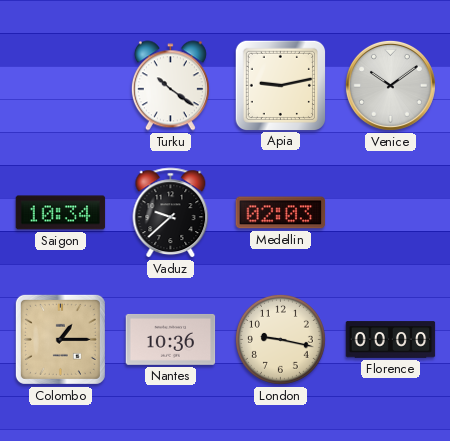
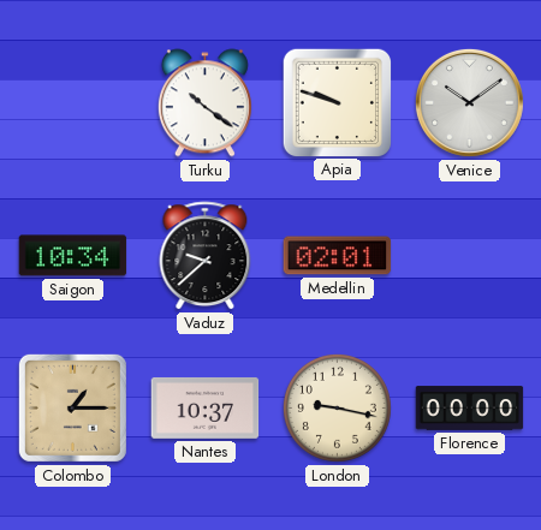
Apia: 9:13 -> 9:48
Medellin: 02:03 -> 02:01
Nantes: 10:36 -> 10:37
